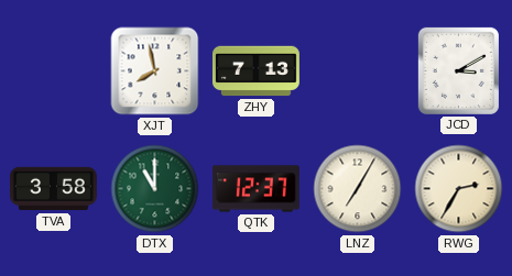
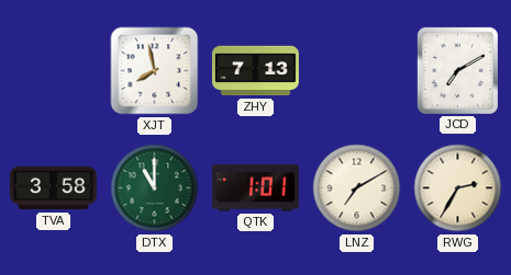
JCD: 3:10 -> 7:10
QTK: 12:37 -> 1:01
LNZ: 7:05 -> 7:10
